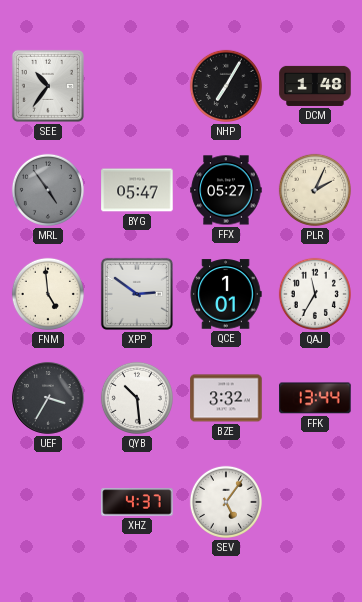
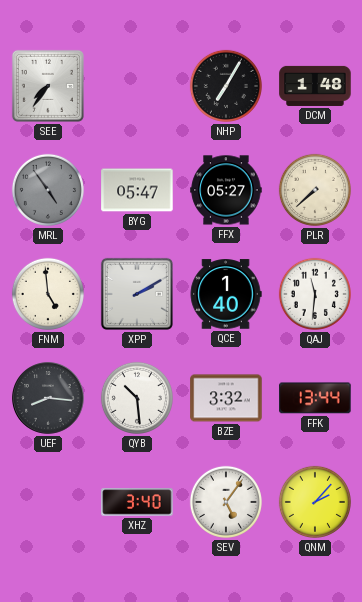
SEE: 10:36 -> 7:36
PLR: 2:04 -> 7:38
XPP: 2:51 -> 2:10
QCE: 1:01 -> 1:40
QAJ: 11:35 -> 11:31
UEF: 3:35 -> 8:16
XHZ: 4:37 -> 3:40
QNM: none -> 2:07
